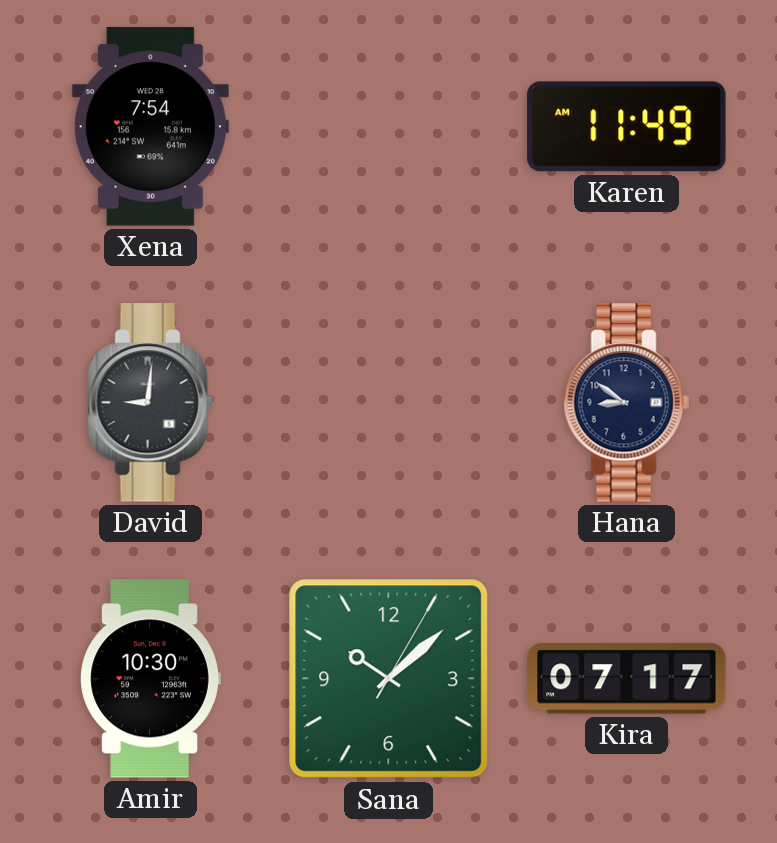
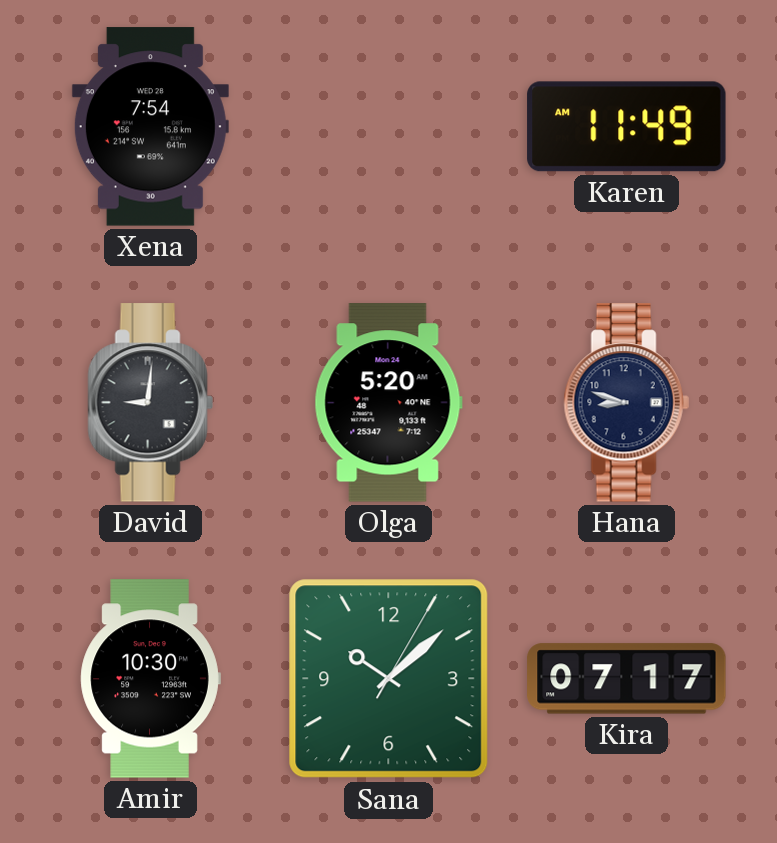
Olga: none -> 5:20
Hana: 8:51 -> 8:48
